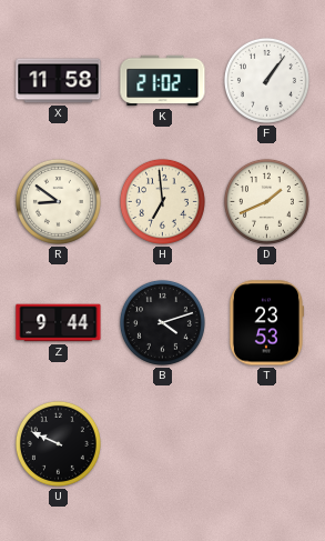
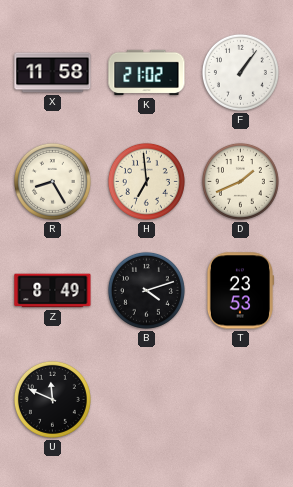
R: 8:51 -> 8:25
Z: 9:44 -> 8:49
U: 9:49 -> 11:49
